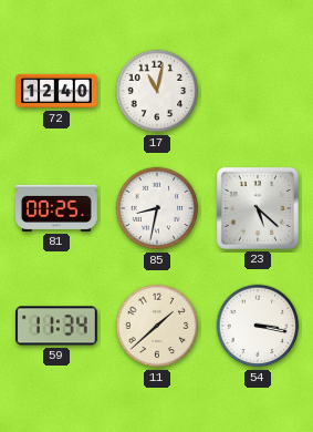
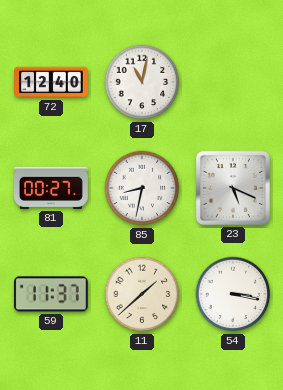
81: 00:25 -> 00:27
23: 5:22 -> 5:19
59: 11:34 -> 11:37
